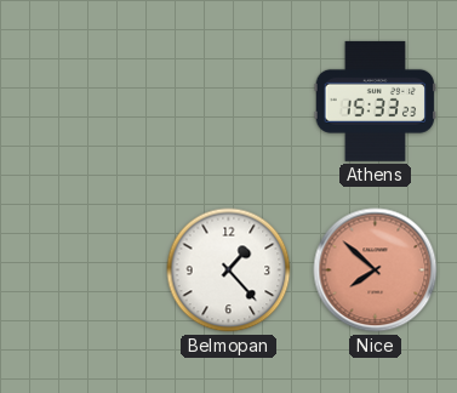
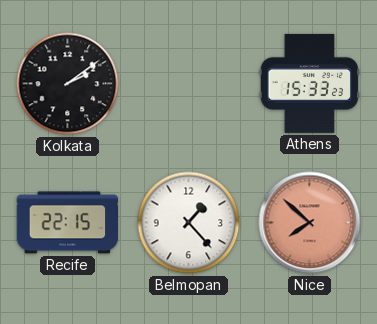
Kolkata: none -> 2:09
Recife: none -> 22:15
